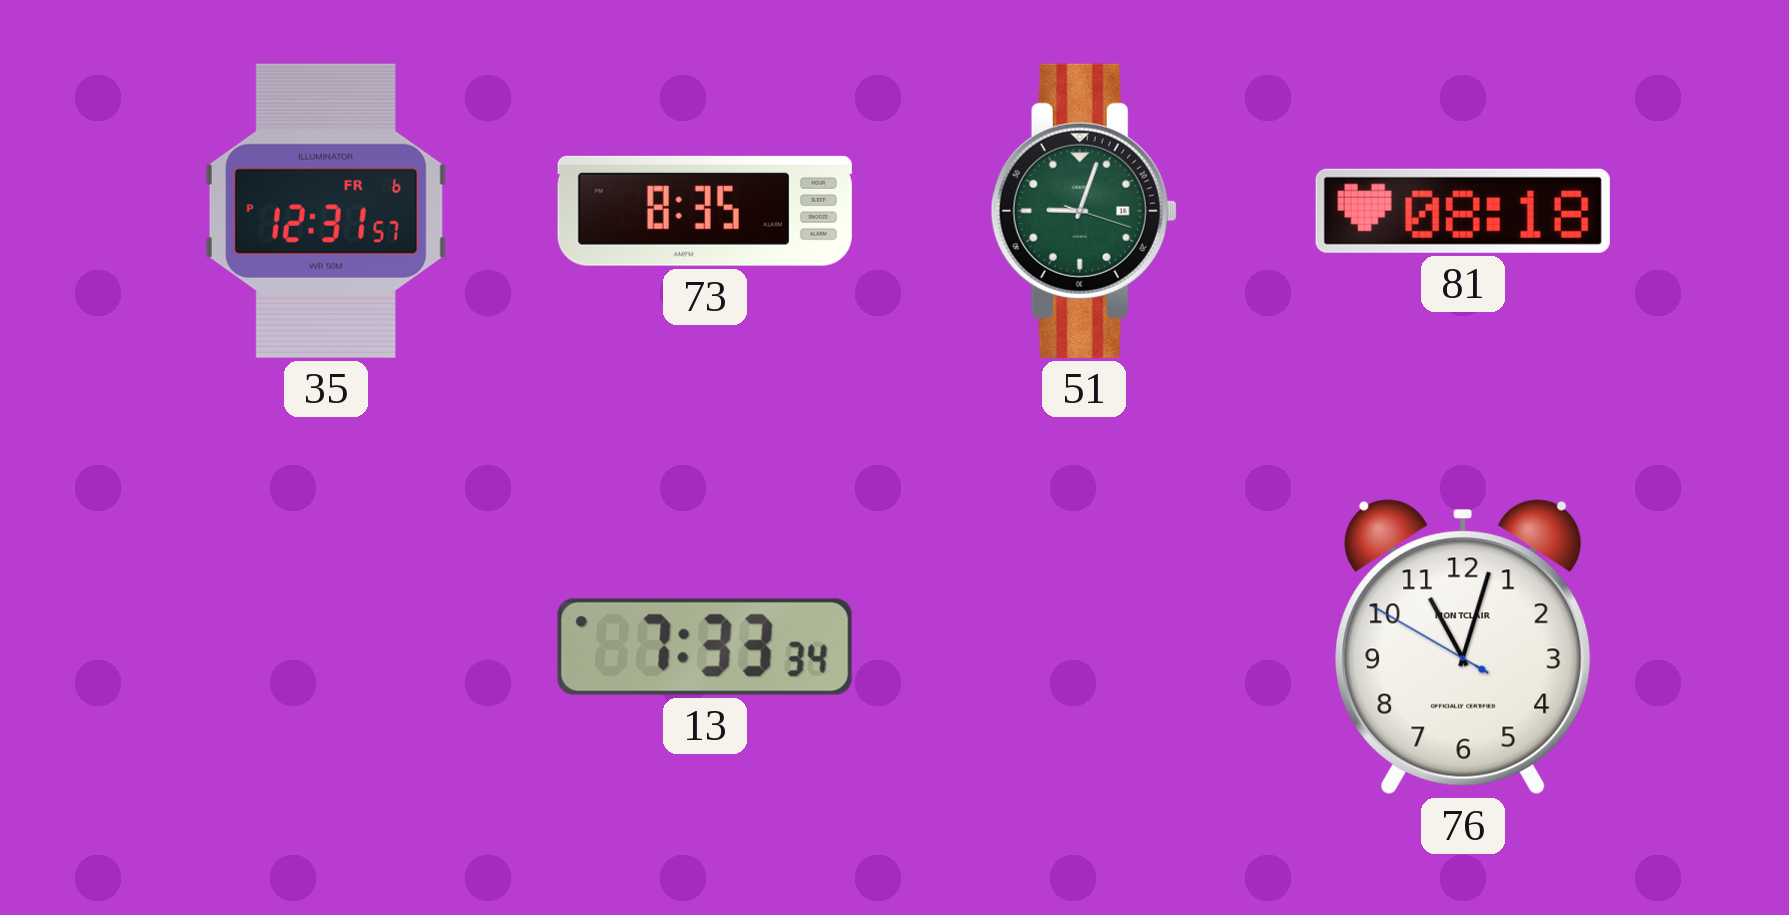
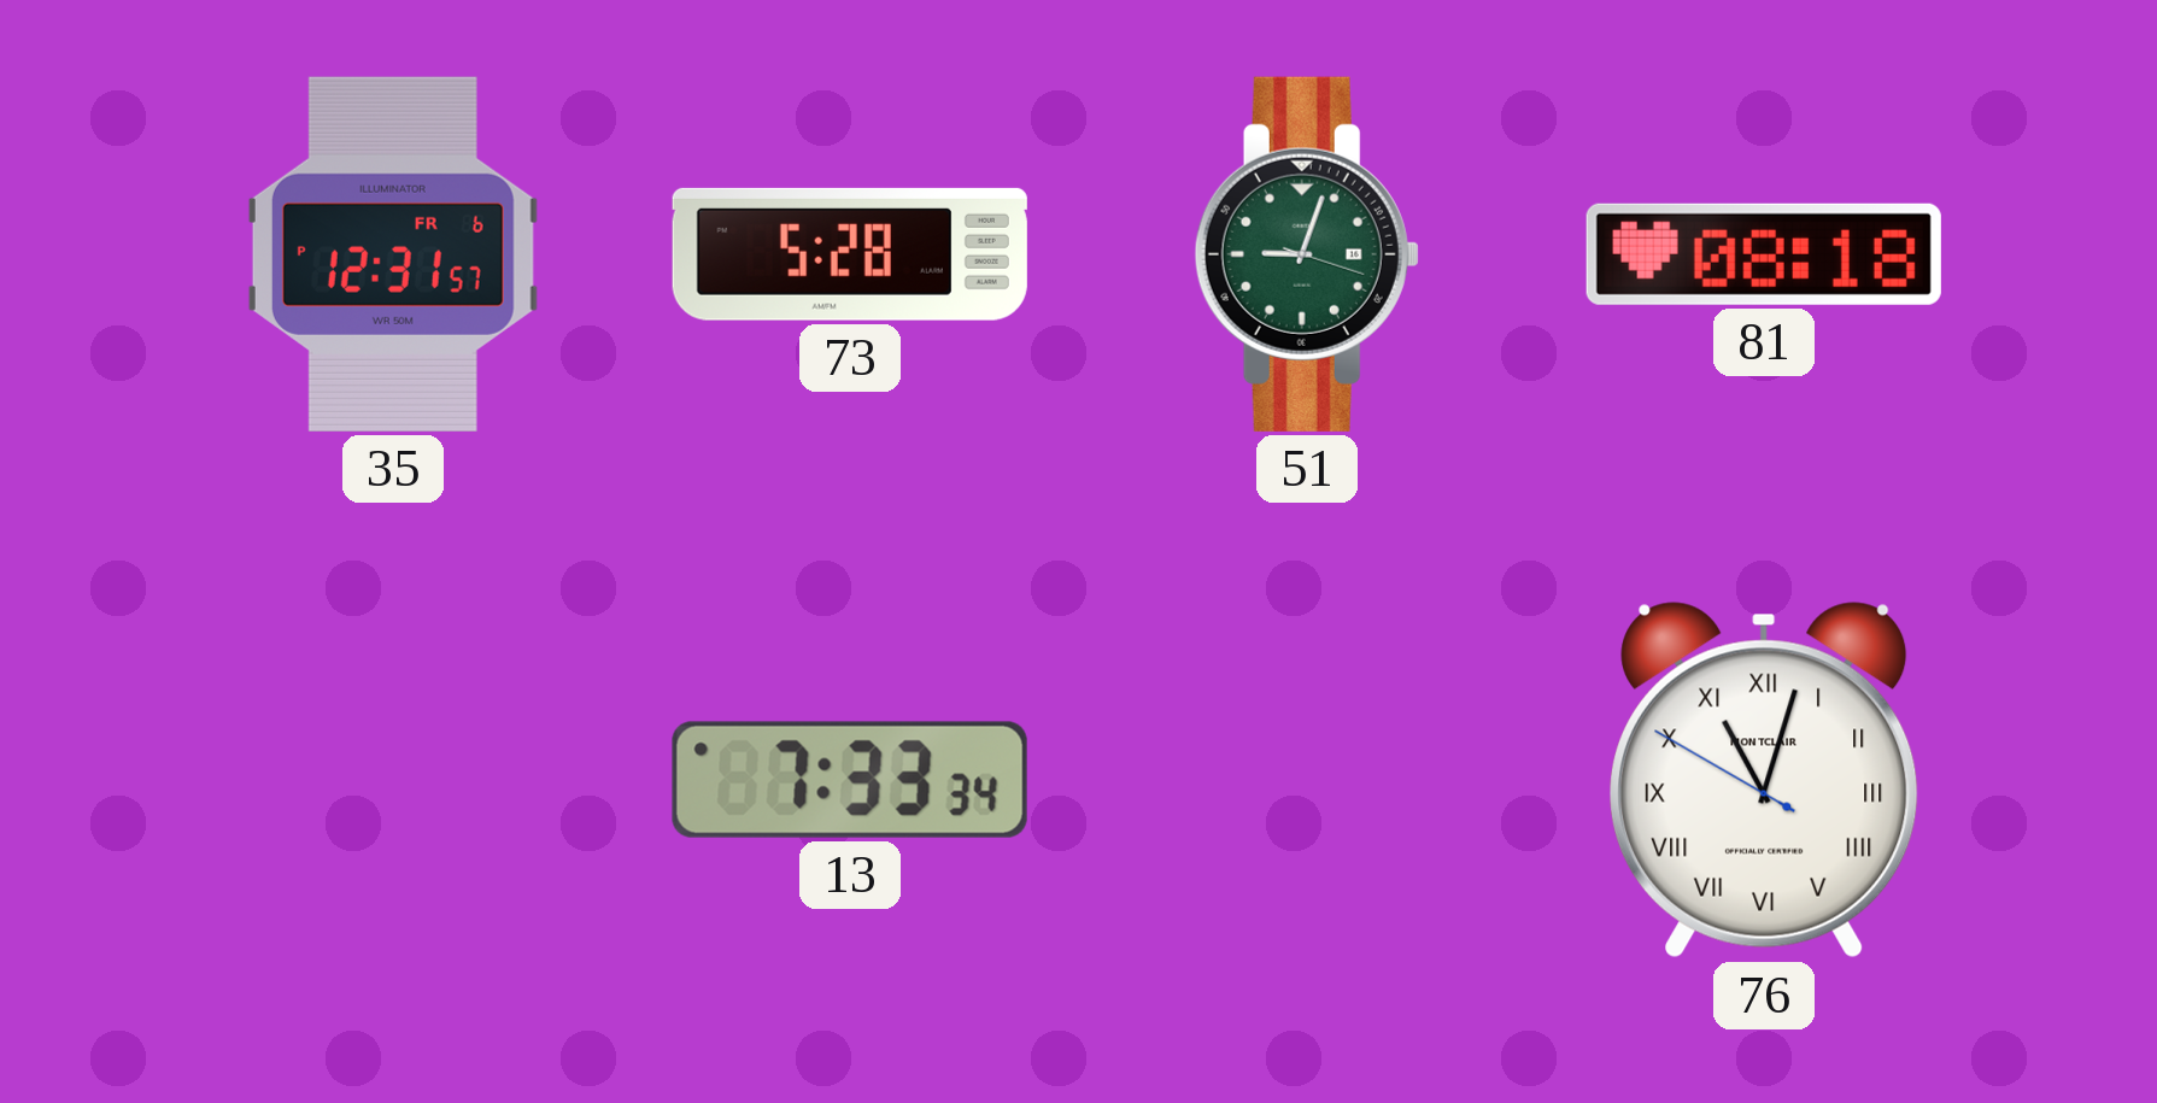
73: 8:35 -> 5:28
76 numerals: Arabic -> Roman
